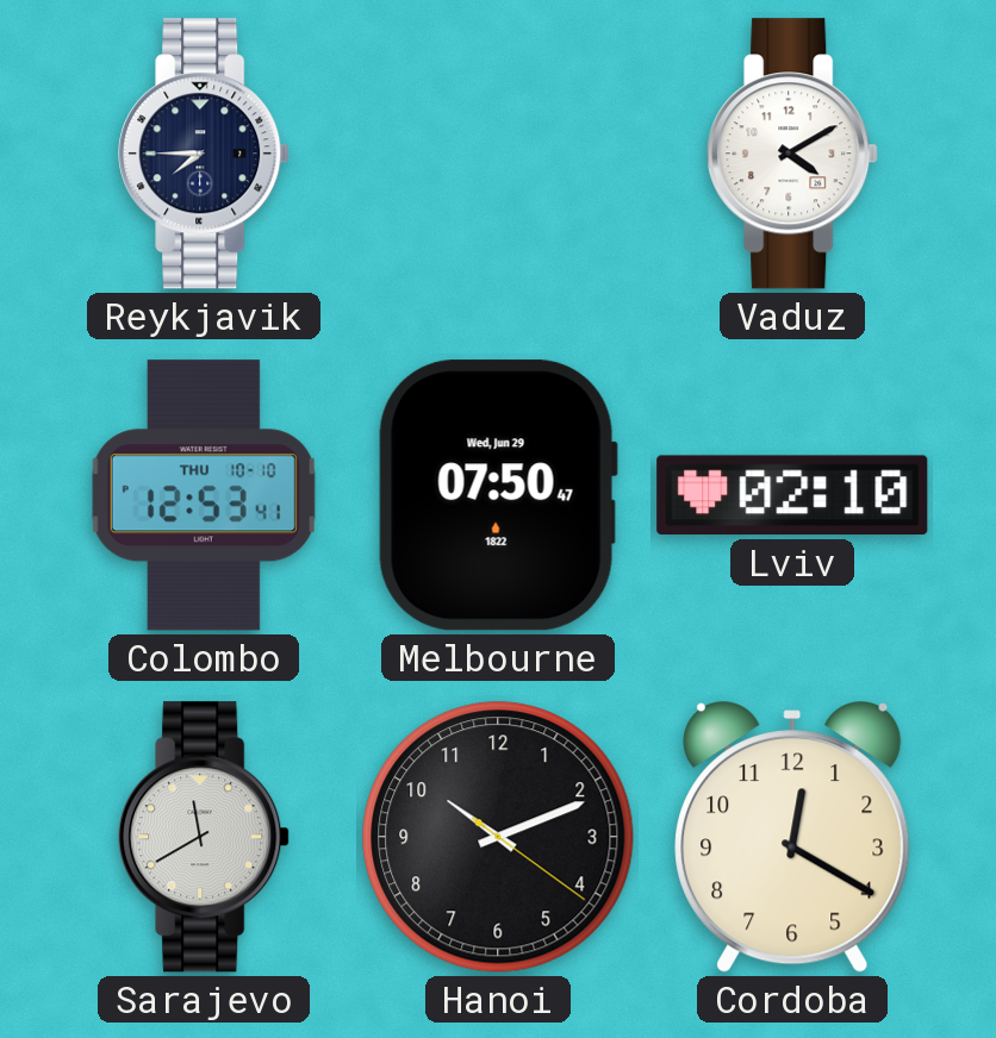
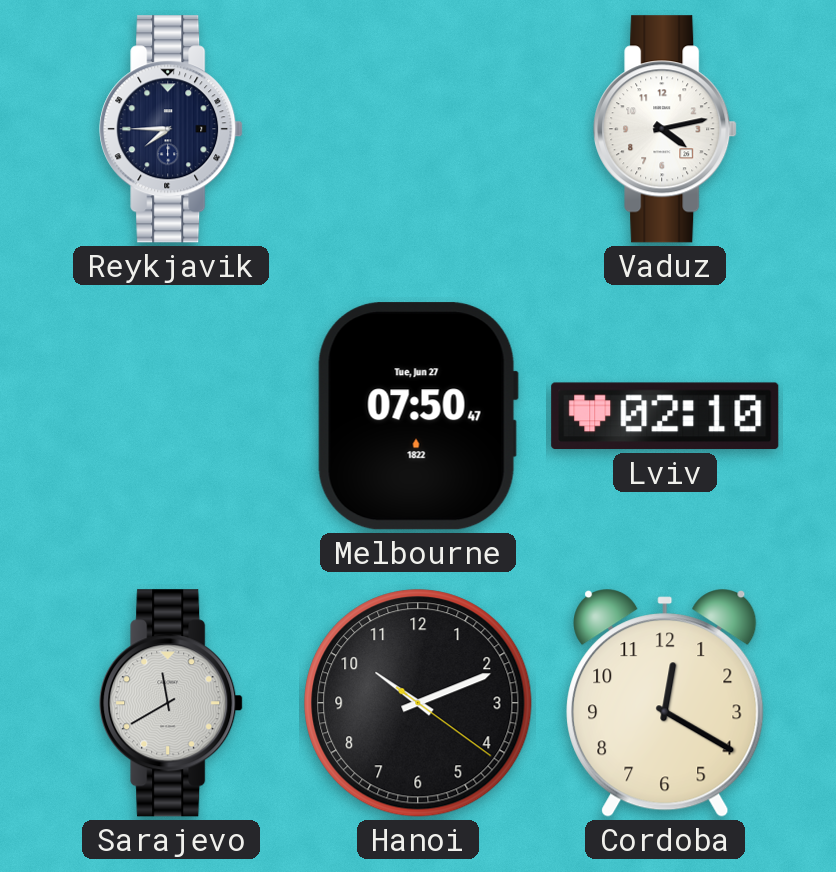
Vaduz: 4:10 -> 4:13
Colombo: 12:53 -> none
Melbourne date: Wed, Jun 29 -> Tue, Jun 27
